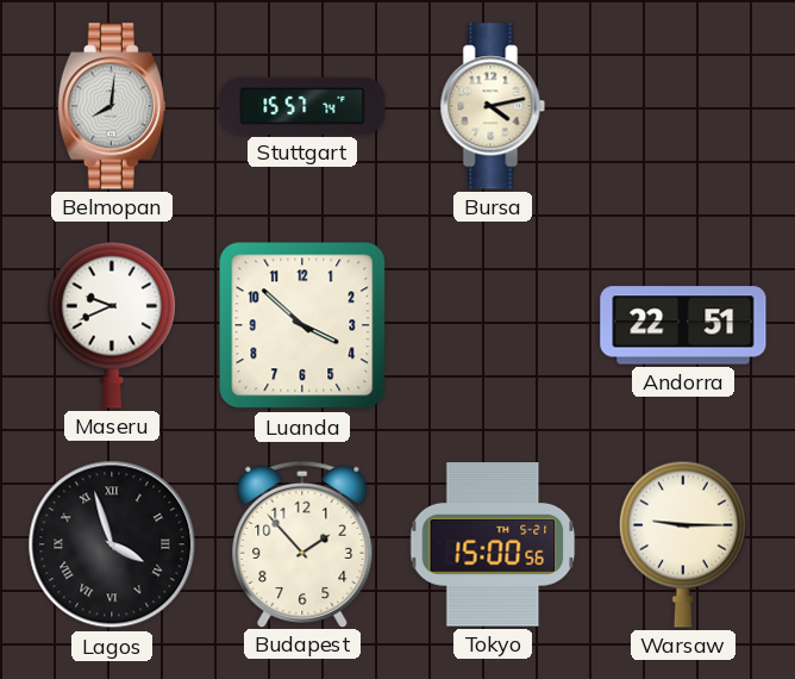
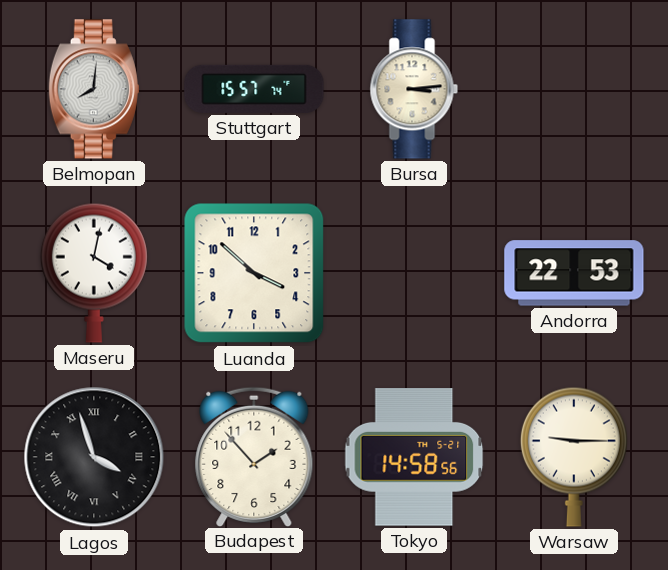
Bursa: 4:13 -> 3:14
Maseru: 9:41 -> 4:02
Andorra: 22:51 -> 22:53
Tokyo: 15:00 -> 14:58
